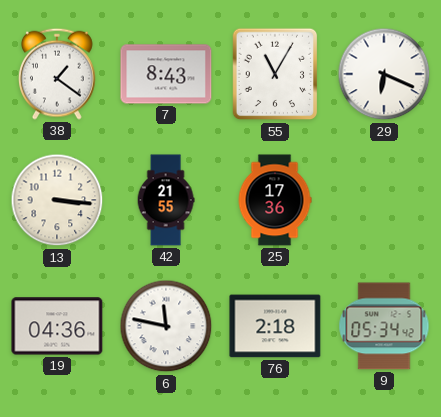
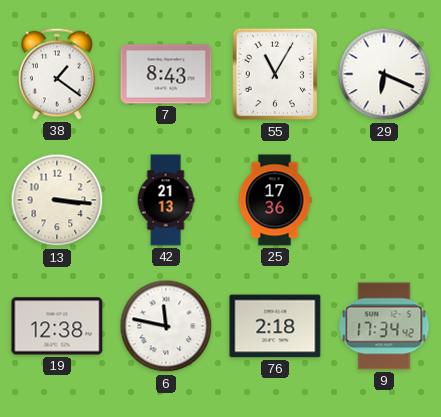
42: 21:55 -> 21:13
19: 04:36 -> 12:38
9: 05:34 -> 17:34
